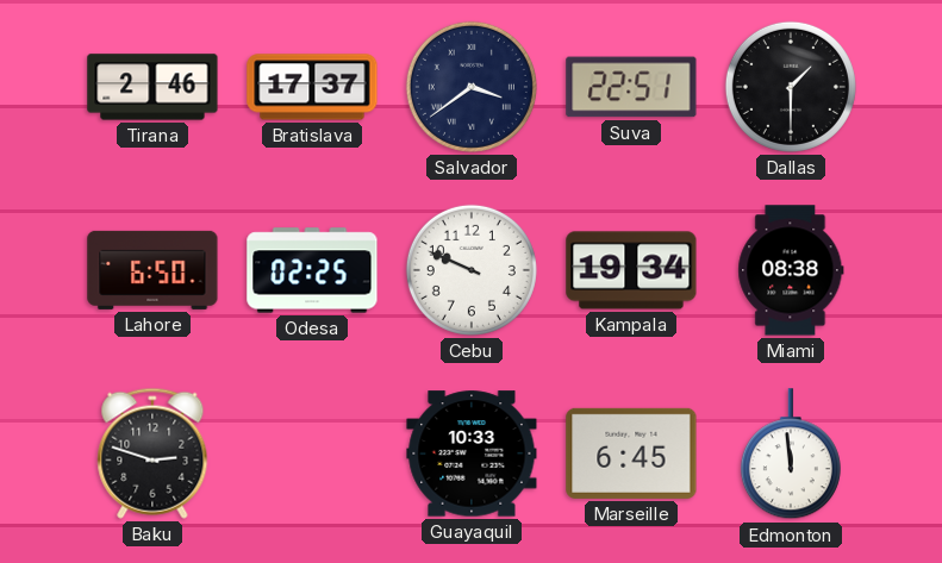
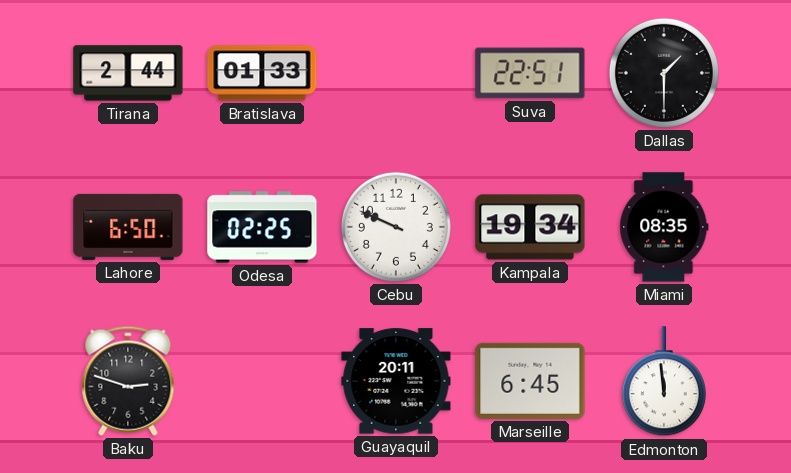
Tirana: 2:46 -> 2:44
Bratislava: 17:37 -> 01:33
Salvador: 3:39 -> none
Miami: 08:38 -> 08:35
Guayaquil: 10:33 -> 20:11
